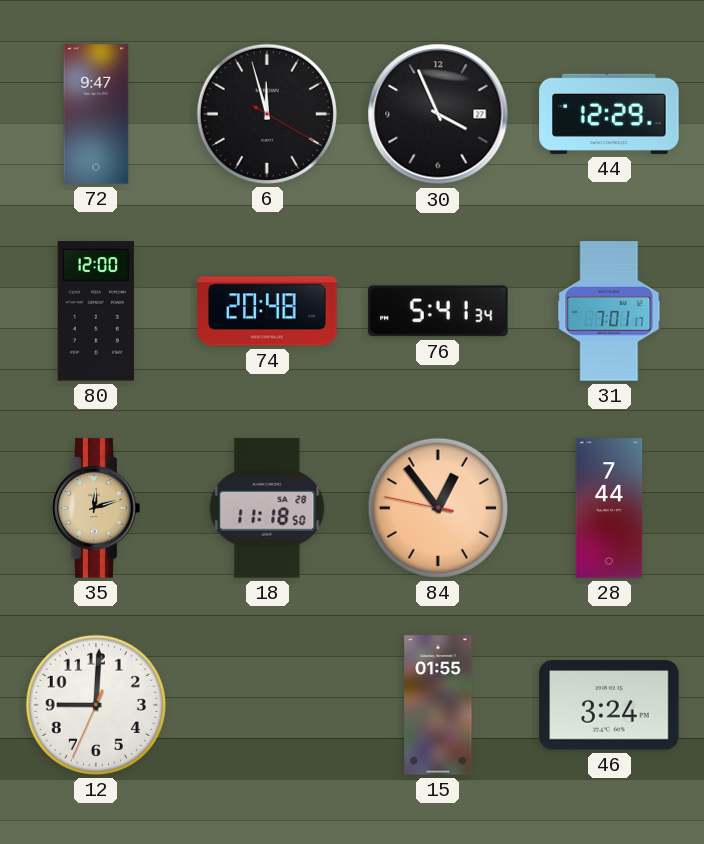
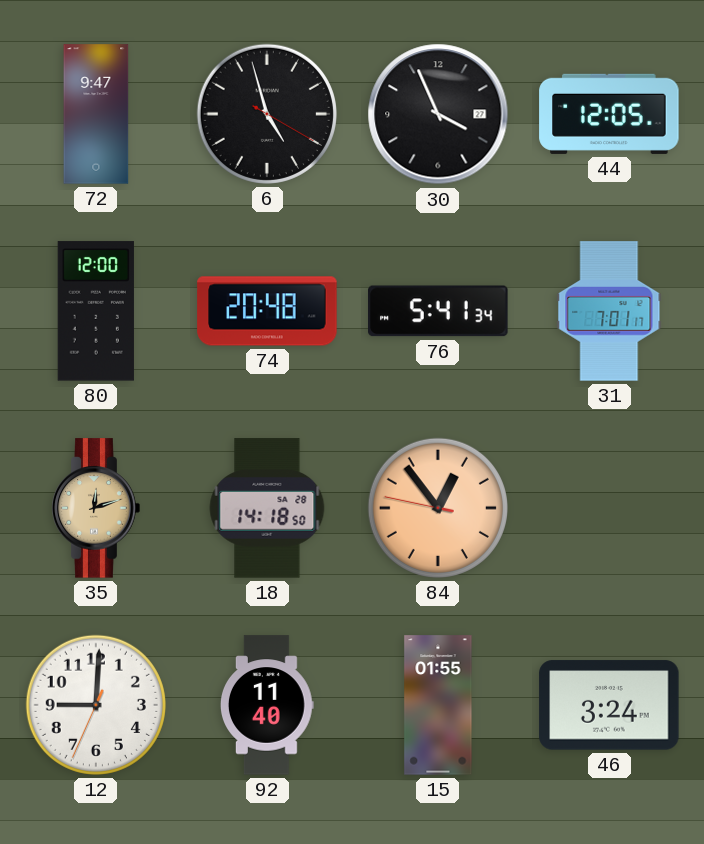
6: 11:57 -> 4:57
44: 12:29 -> 12:05
18: 11:18 -> 14:18
28: 7:44 -> none
92: none -> 11:40
